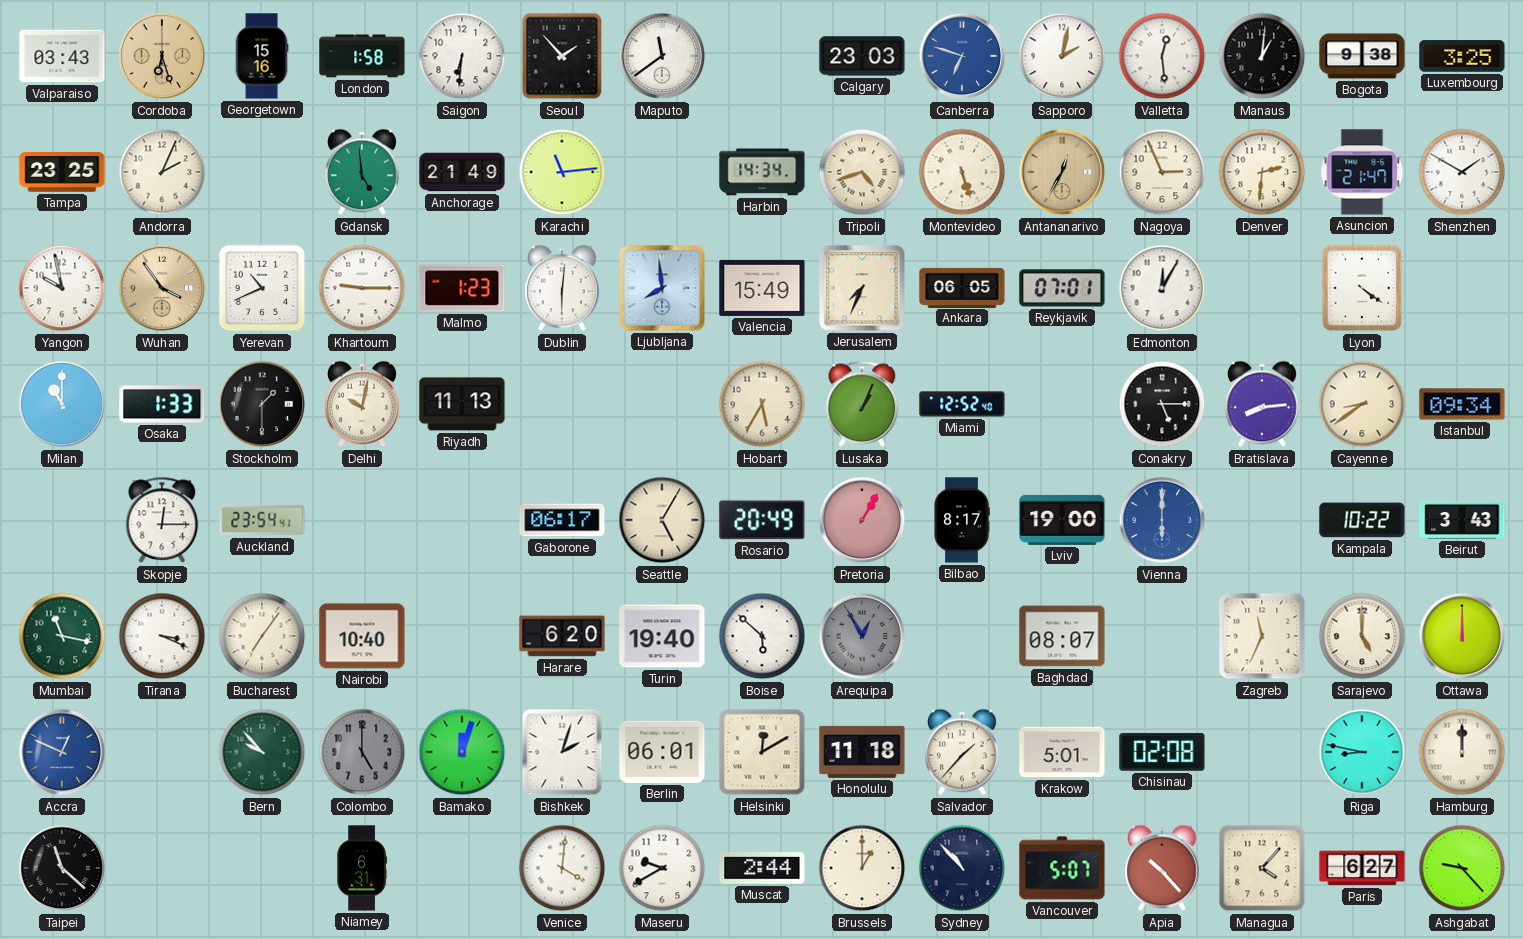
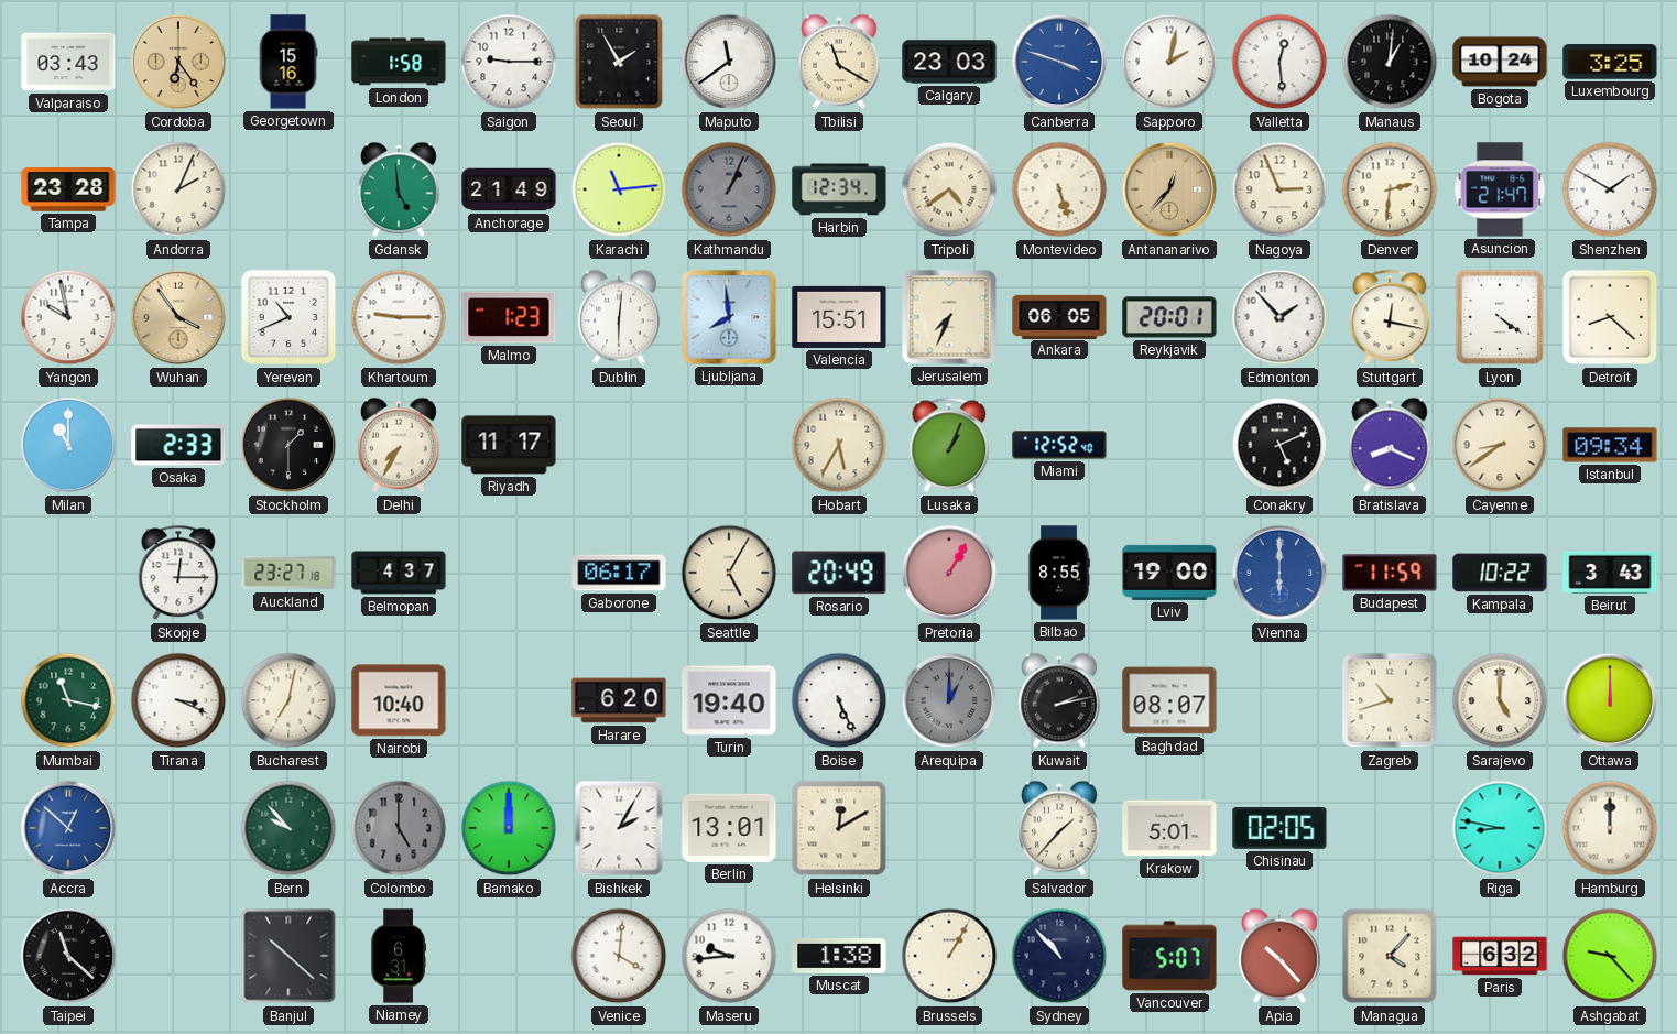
Cordoba: 6:27 -> 6:24
Saigon: 6:31 -> 9:15
Seoul: 1:53 -> 1:55
Tbilisi: none -> 11:20
Canberra: 6:48 -> 3:48
Bogota: 9:38 -> 10:24
Tampa: 23:25 -> 23:28
Kathmandu: none -> 1:04
Harbin: 14:34 -> 12:34
Tripoli: 4:42 -> 4:39
Antananarivo: 12:35 -> 12:37
Valencia: 15:49 -> 15:51
Reykjavik: 07:01 -> 20:01
Edmonton: 12:05 -> 1:53
Stuttgart: none -> 12:17
Detroit: none -> 8:22
Osaka: 1:33 -> 2:33
Delhi: 10:02 -> 7:35
Riyadh: 11:13 -> 11:17
Conakry: 5:15 -> 5:11
Bratislava: 8:14 -> 8:19
Auckland: 23:54 -> 23:27
Belmopan: none -> 4:37
Bilbao: 8:17 -> 8:55
Budapest: none -> 11:59
Bucharest: 7:06 -> 7:02
Boise: 5:52 -> 5:26
Arequipa: 12:55 -> 1:00
Kuwait: none -> 2:13
Zagreb: 11:34 -> 10:42
Accra: 12:49 -> 12:52
Bamako: 12:03 -> 12:00
Bishkek: 2:03 -> 2:05
Berlin: 06:01 -> 13:01
Honolulu: 11:18 -> none
Chisinau: 02:08 -> 02:05
Banjul: none -> 10:22
Maseru: 9:40 -> 9:44
Muscat: 2:44 -> 1:38
Brussels: 1:00 -> 1:05
Paris: 6:27 -> 6:32
